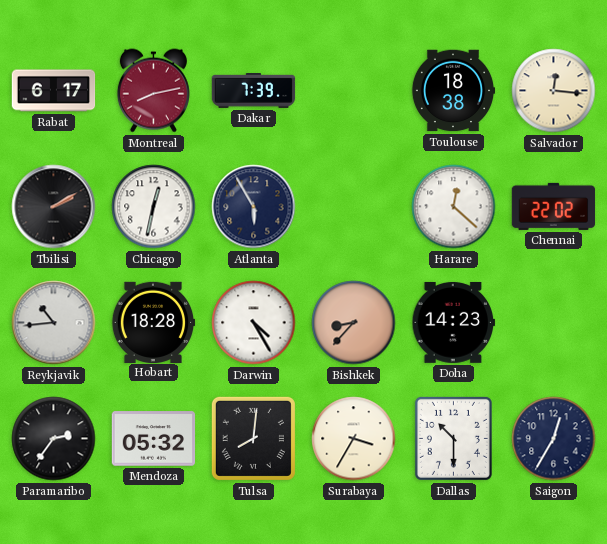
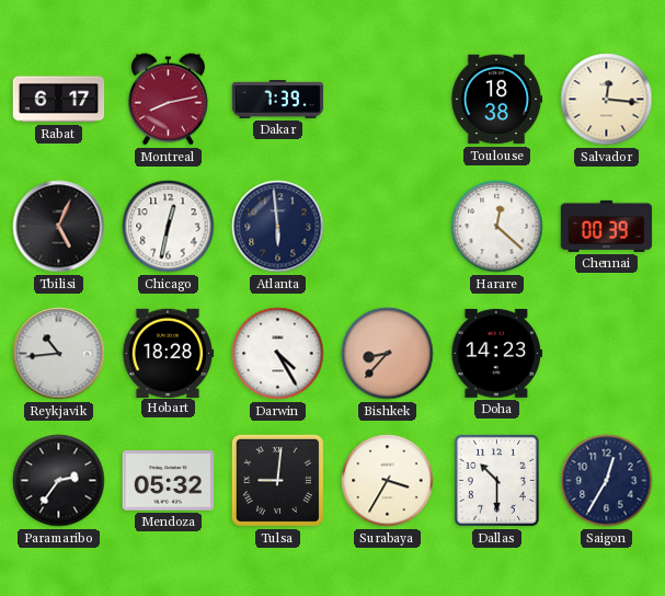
Tbilisi: 2:10 -> 5:04
Atlanta: 5:55 -> 5:59
Chennai: 22:02 -> 00:39
Tulsa: 8:01 -> 9:01
